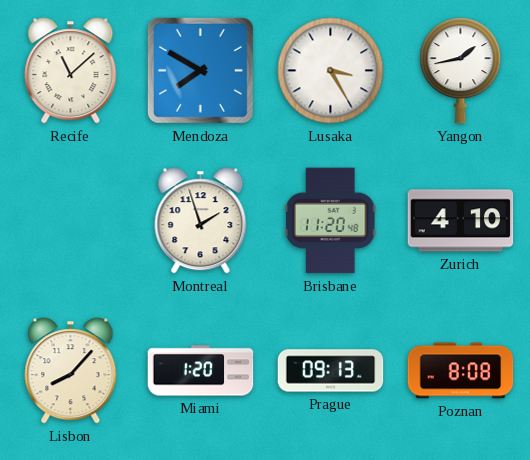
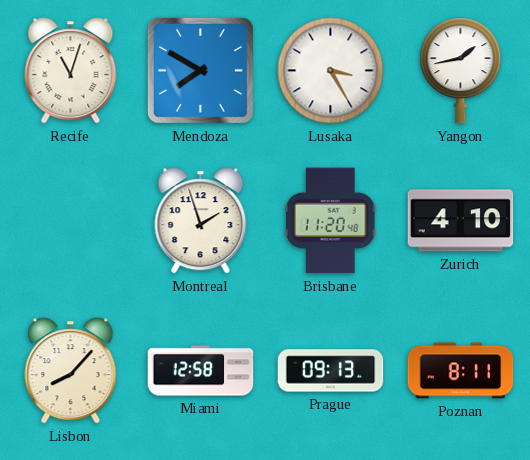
Recife: 11:08 -> 11:03
Miami: 1:20 -> 12:58
Poznan: 8:08 -> 8:11
